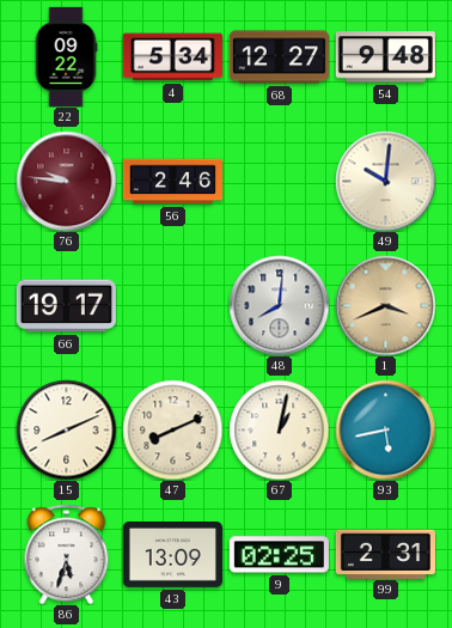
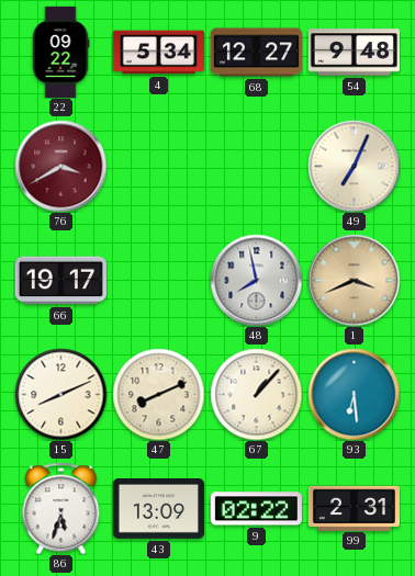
76: 9:46 -> 3:40
56: 2:46 -> none
49: 10:01 -> 7:04
48: 8:01 -> 7:58
67: 1:02 -> 1:07
93: 5:43 -> 6:29
9: 02:25 -> 02:22
